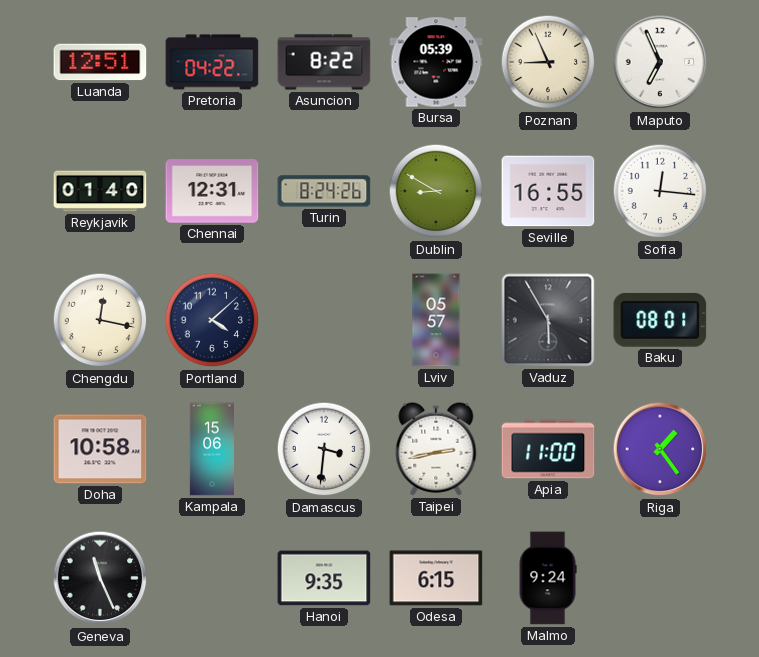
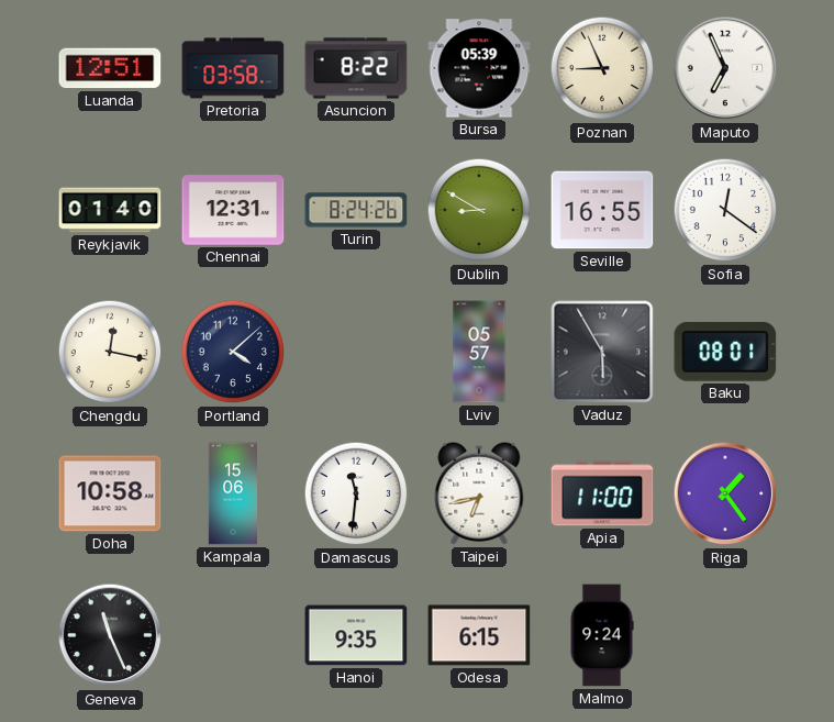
Pretoria: 04:22 -> 03:58
Sofia: 12:16 -> 12:21
Damascus: 3:31 -> 11:31
Taipei: 2:43 -> 6:43
